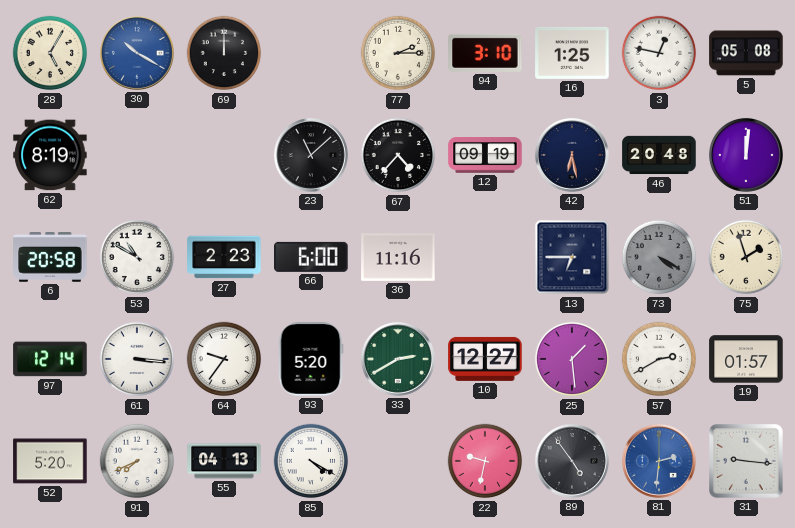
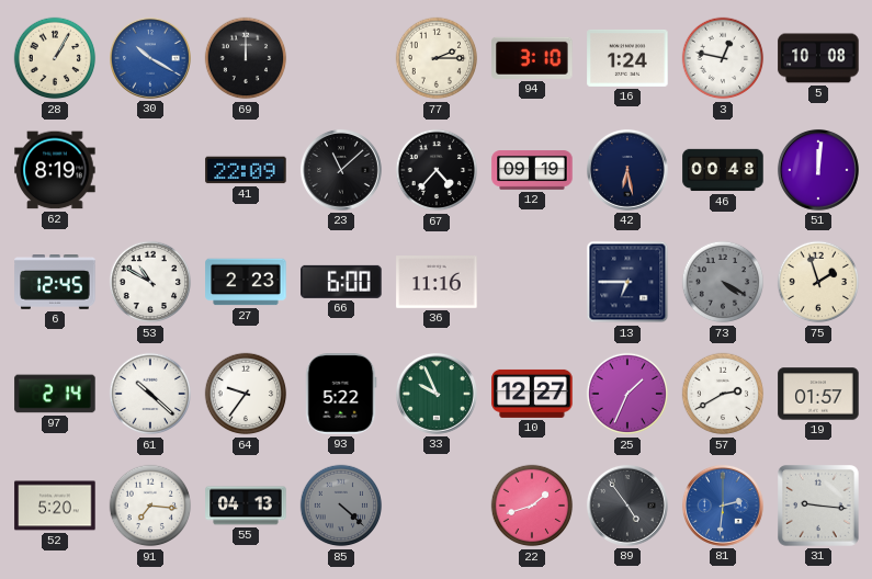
28: 5:05 -> 1:05
16: 1:25 -> 1:24
5: 05:08 -> 10:08
41: none -> 22:09
46: 20:48 -> 00:48
6: 20:58 -> 12:45
97: 12:14 -> 2:14
61: 3:16 -> 10:22
93: 5:20 -> 5:22
33: 2:40 -> 9:56
25: 1:29 -> 1:34
91: 7:41 -> 7:16
85: 4:20 -> 4:22
85 dial: white -> grey
22: 9:32 -> 1:42
